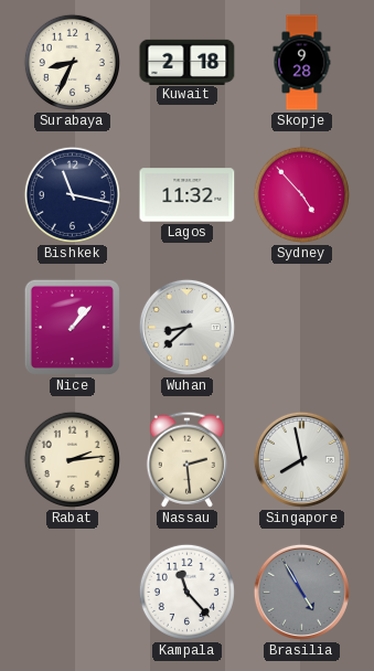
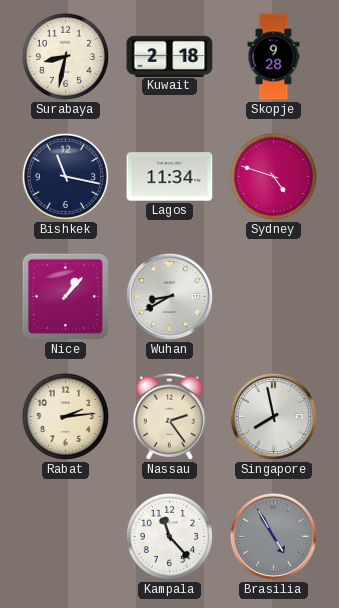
Surabaya: 8:34 -> 8:32
Lagos: 11:32 -> 11:34
Sydney: 4:53 -> 4:48
Wuhan: 8:38 -> 8:40
Nassau: 2:29 -> 2:24
